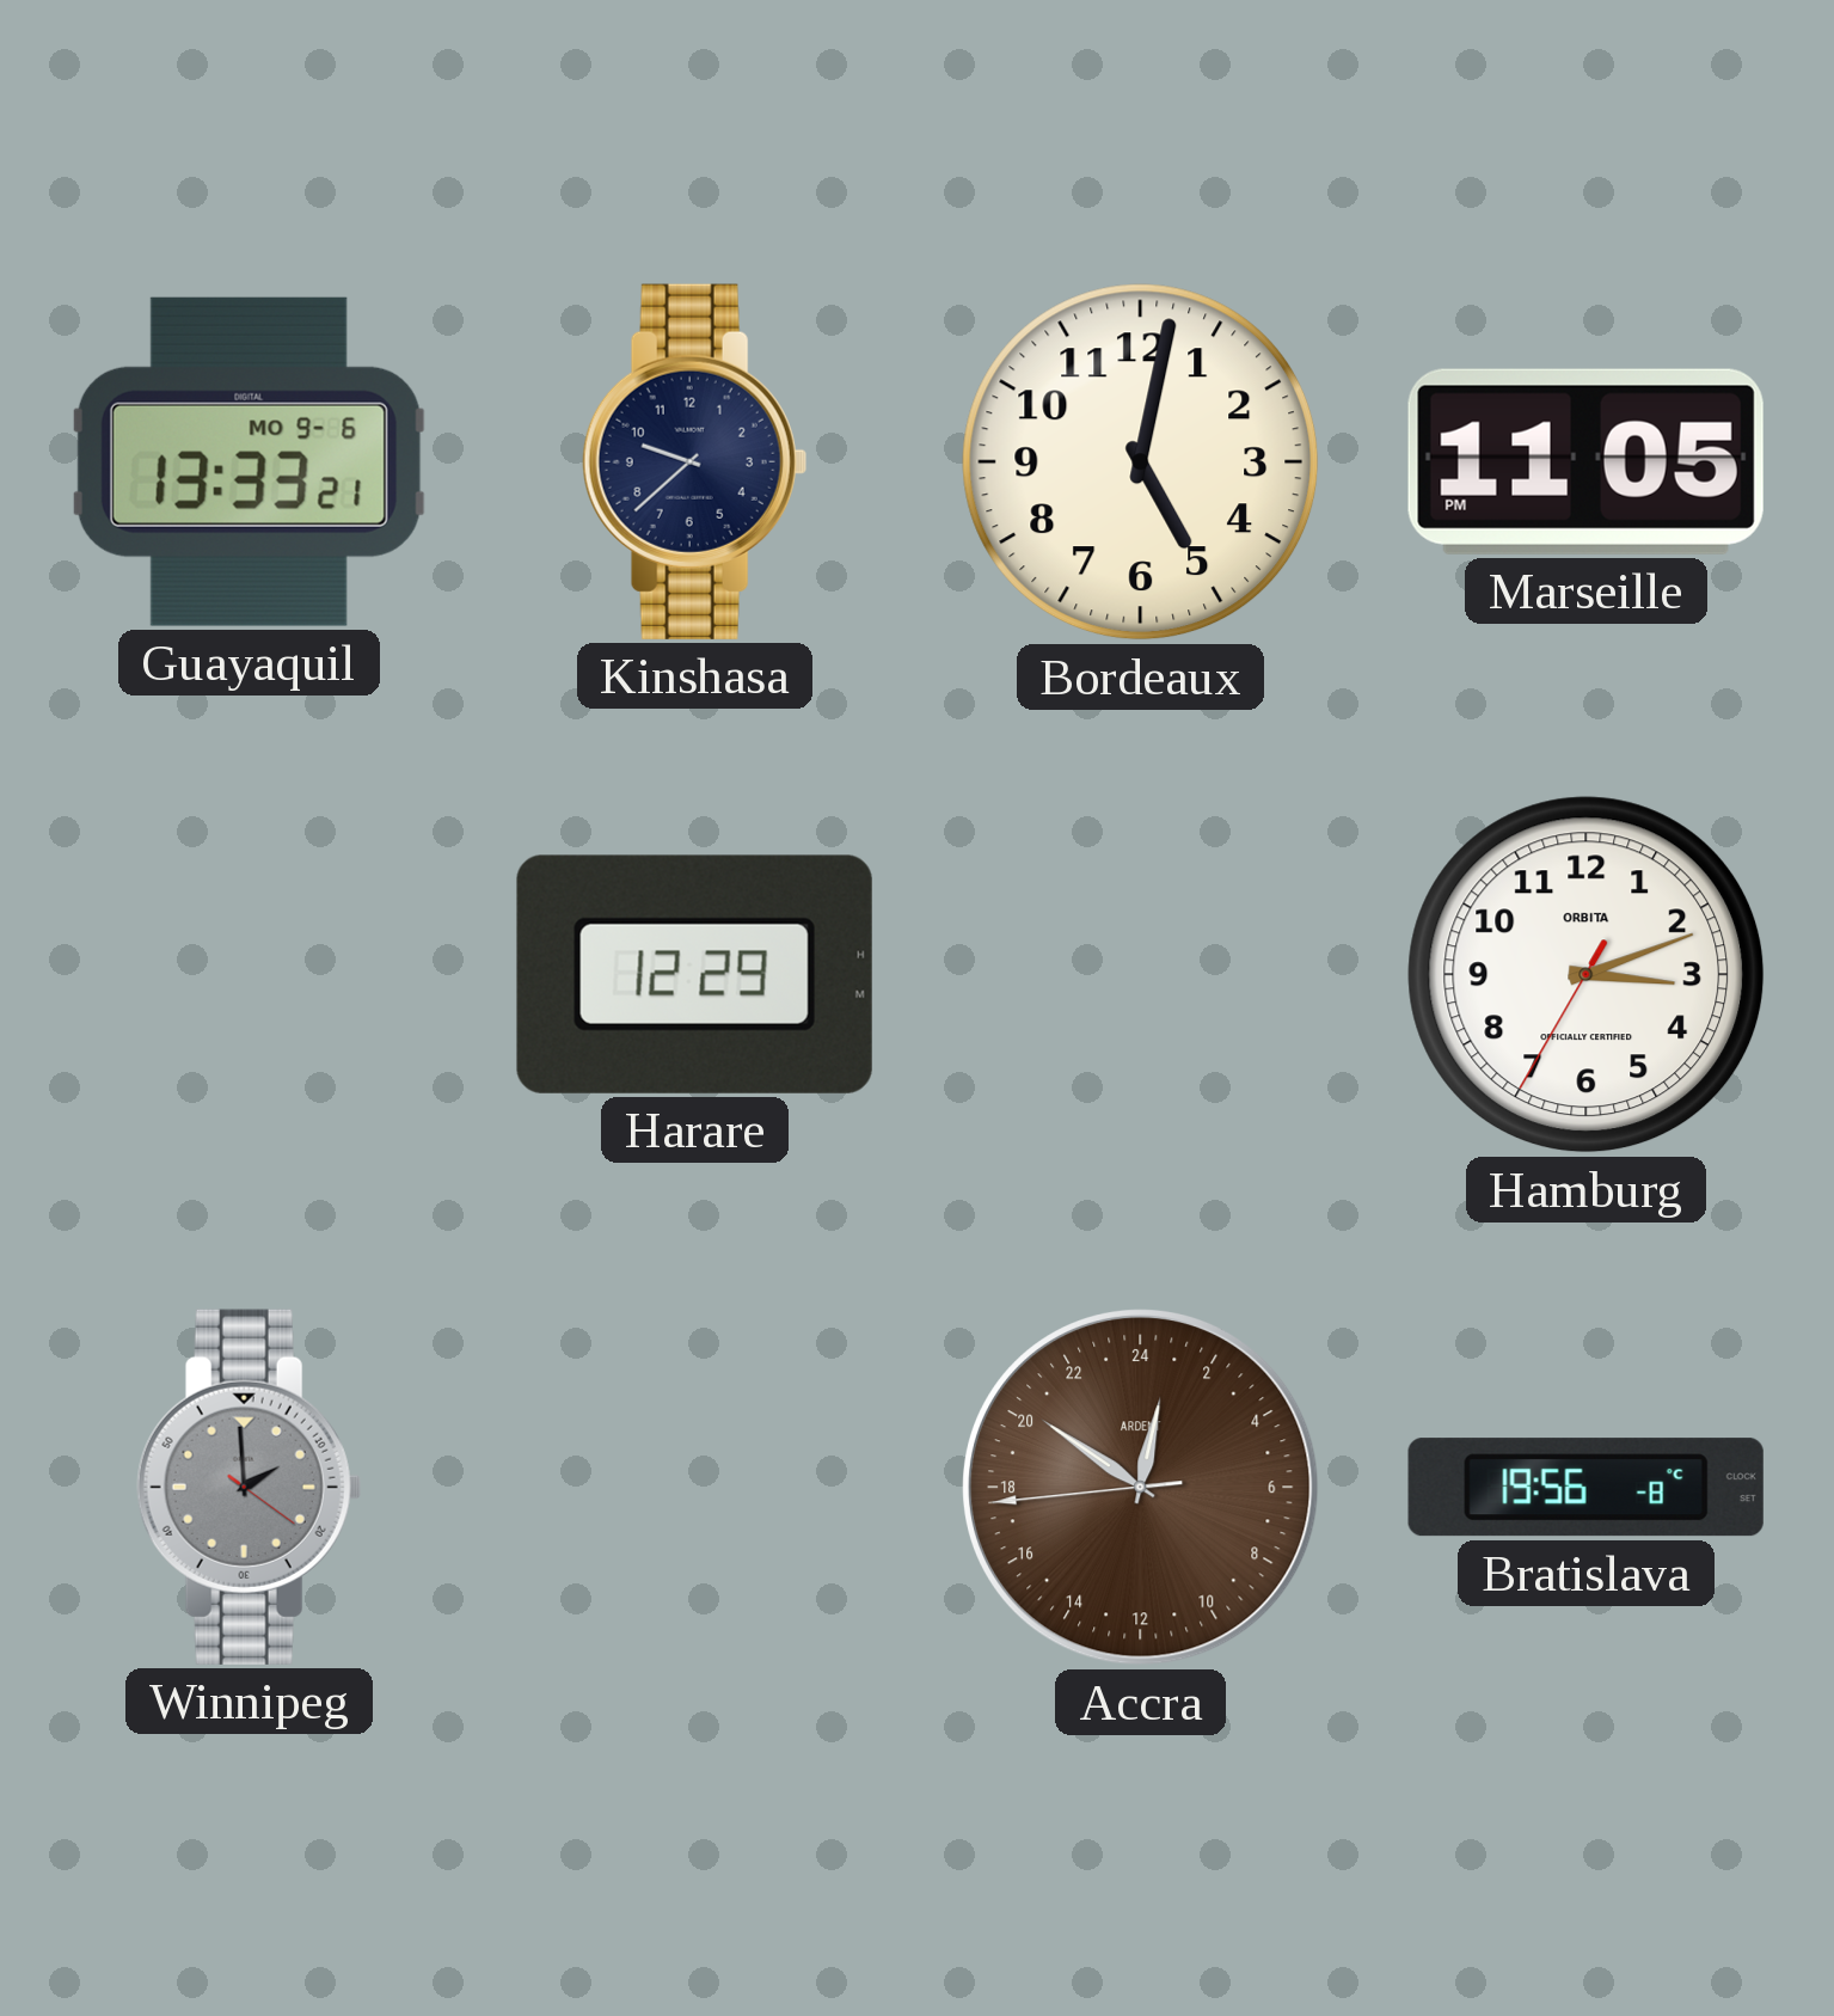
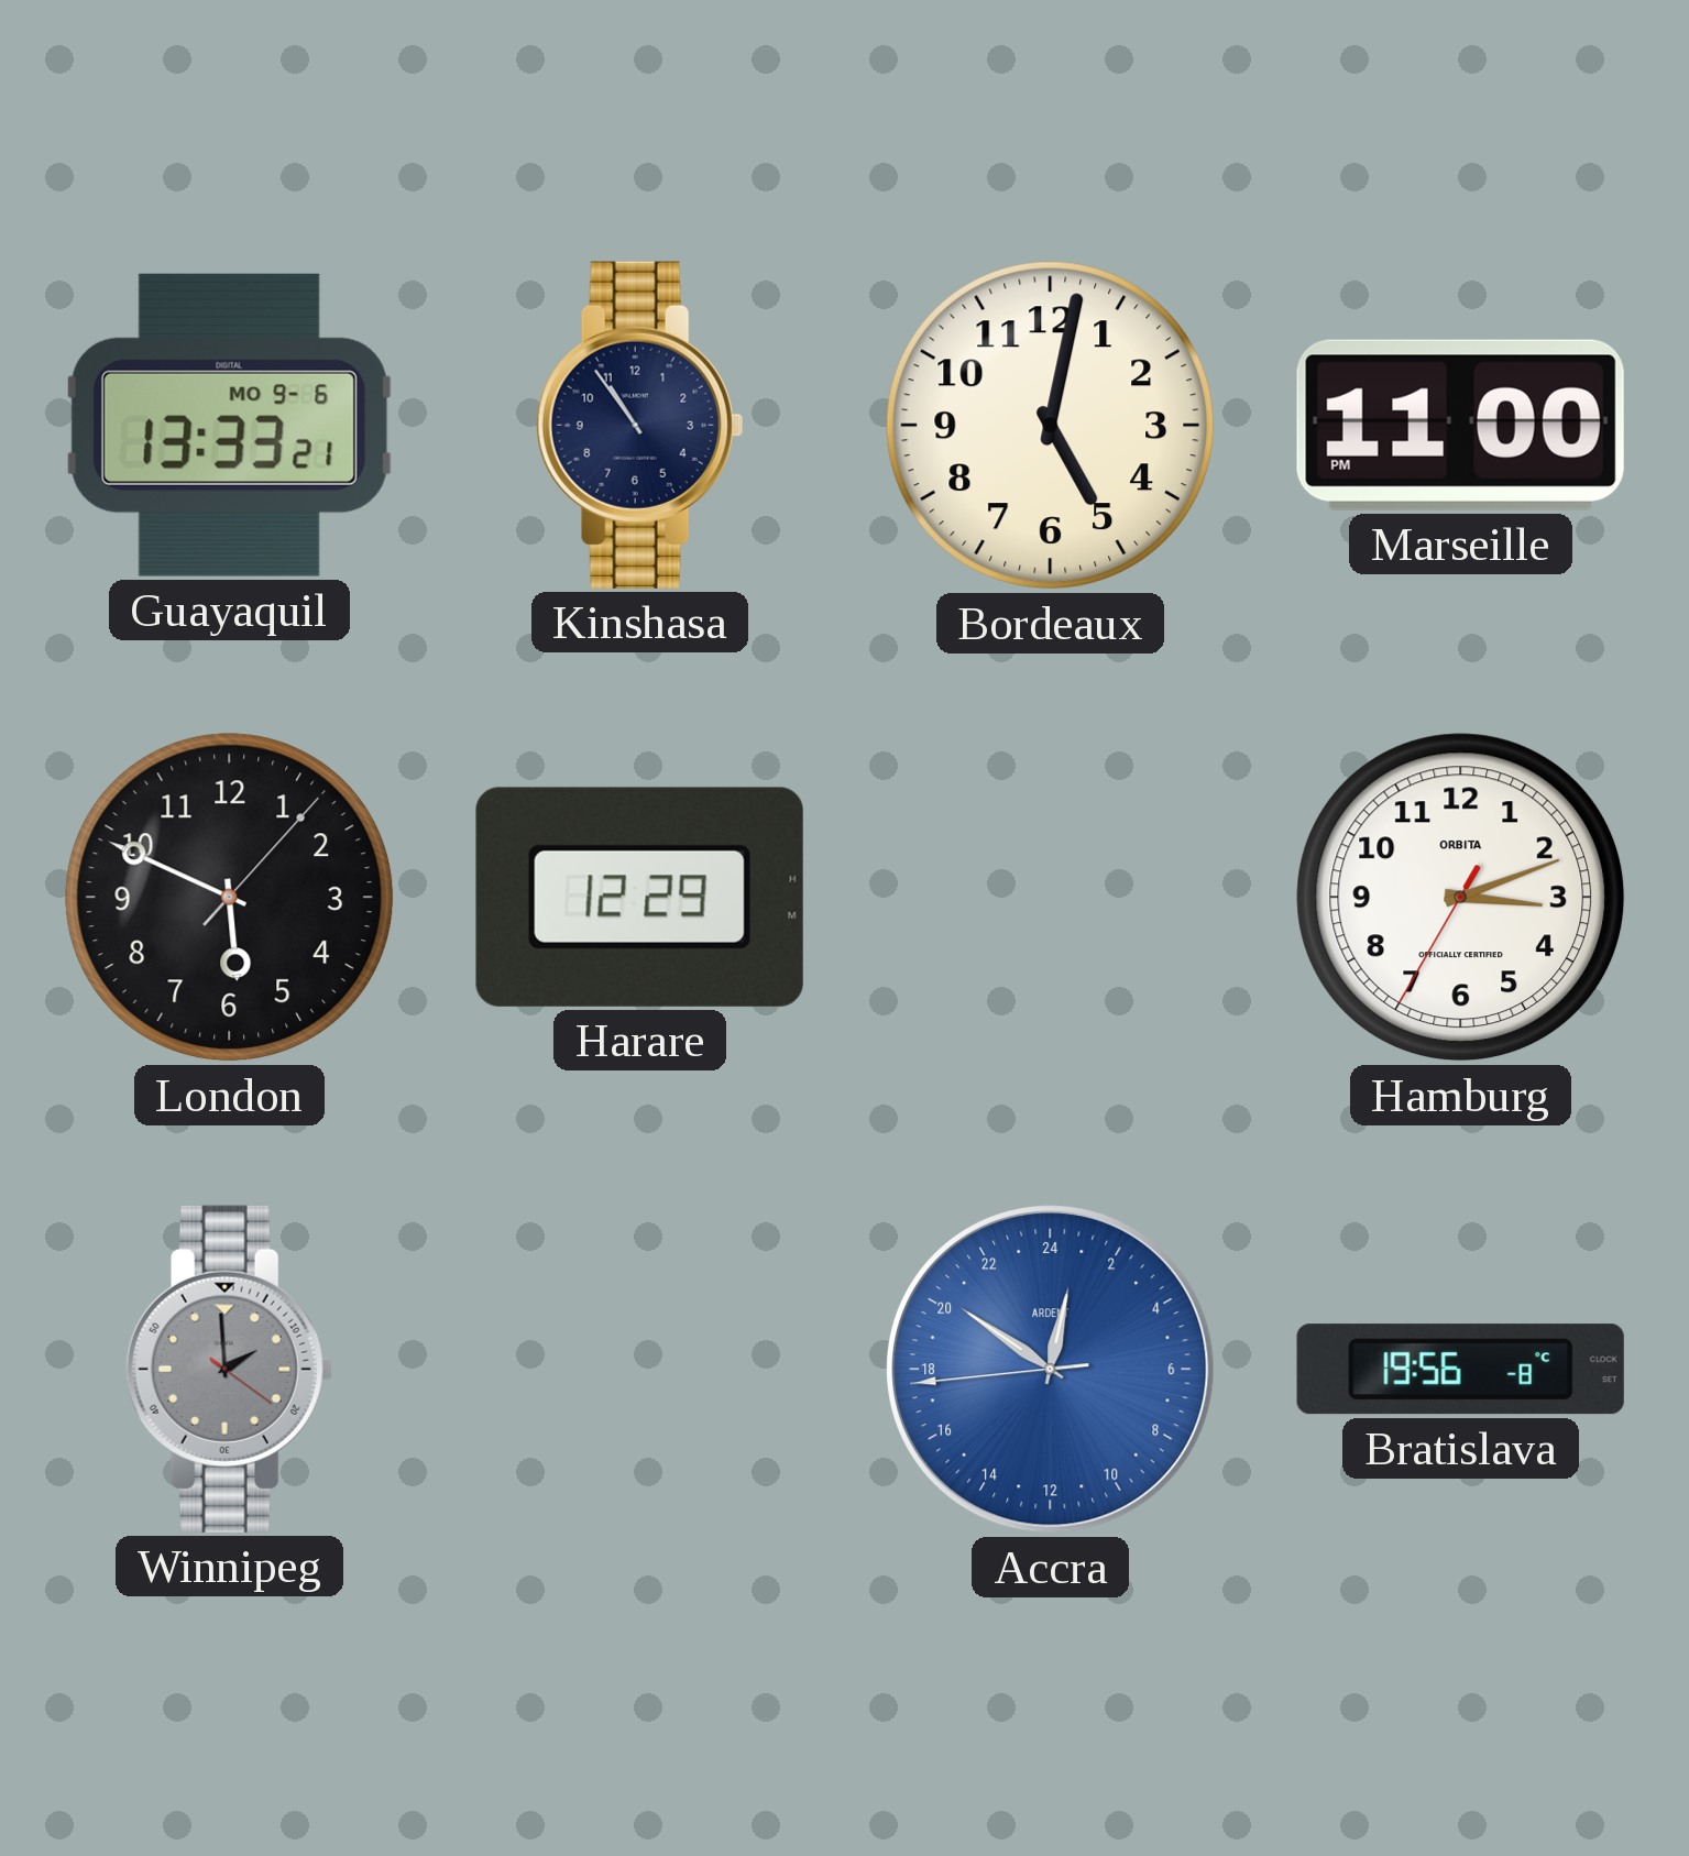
Kinshasa: 9:38 -> 10:54
Marseille: 11:05 -> 11:00
London: none -> 5:49
Accra dial: brown -> blue
